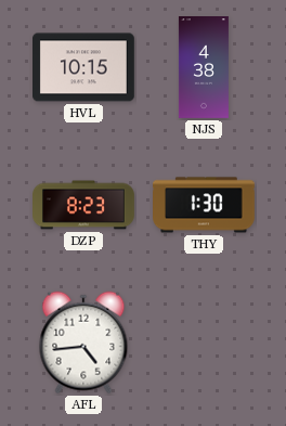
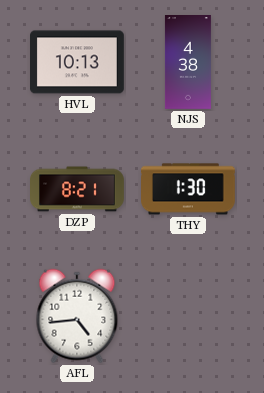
HVL: 10:15 -> 10:13
DZP: 8:23 -> 8:21
